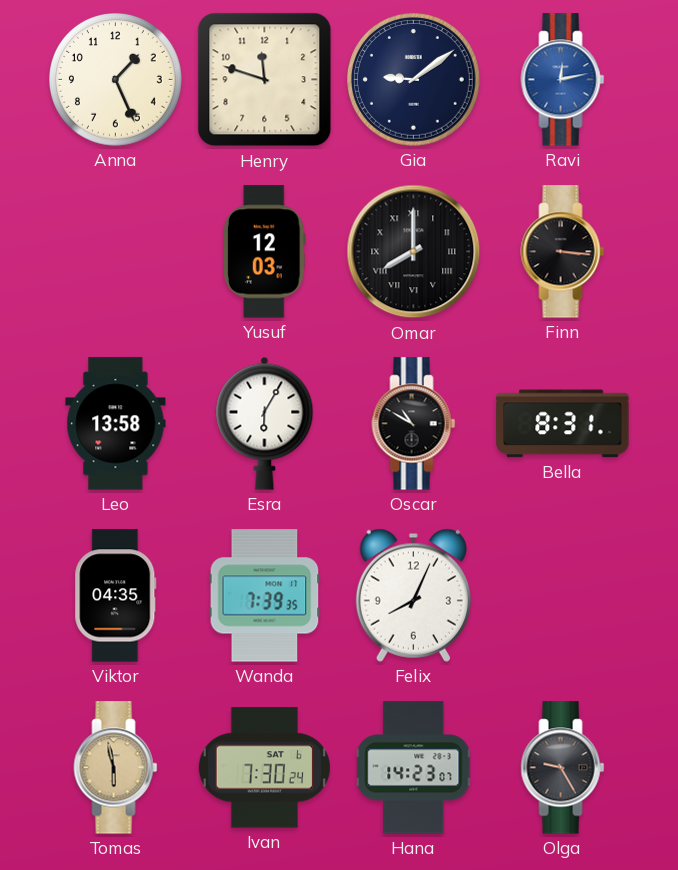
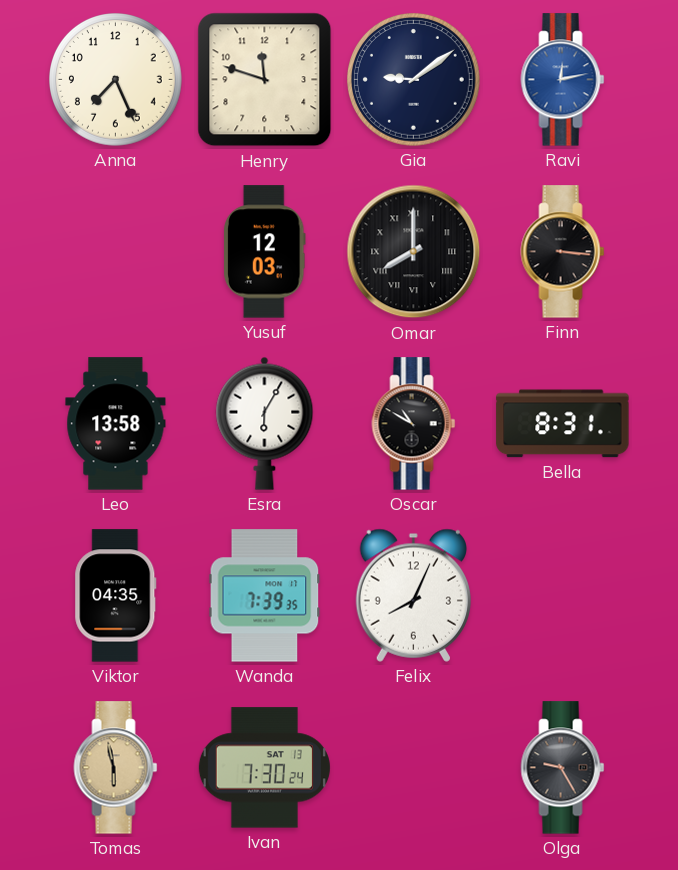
Anna: 1:26 -> 7:26
Ivan date: SAT 6 -> SAT 13
Hana: 14:23 -> none
